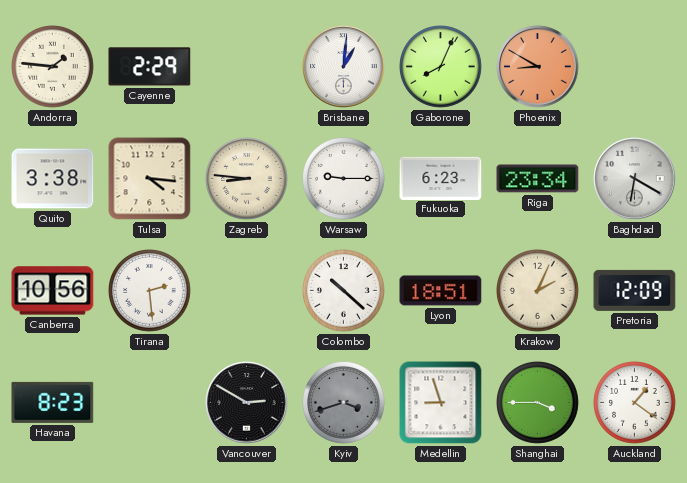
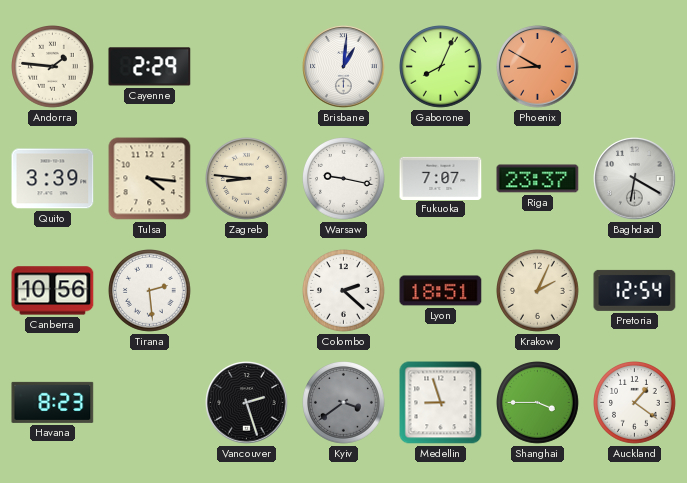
Quito: 3:38 -> 3:39
Warsaw: 9:15 -> 9:17
Fukuoka: 6:23 -> 7:07
Riga: 23:34 -> 23:37
Colombo: 10:22 -> 2:22
Pretoria: 12:09 -> 12:54
Vancouver: 2:50 -> 2:27
Kyiv: 3:42 -> 3:39
